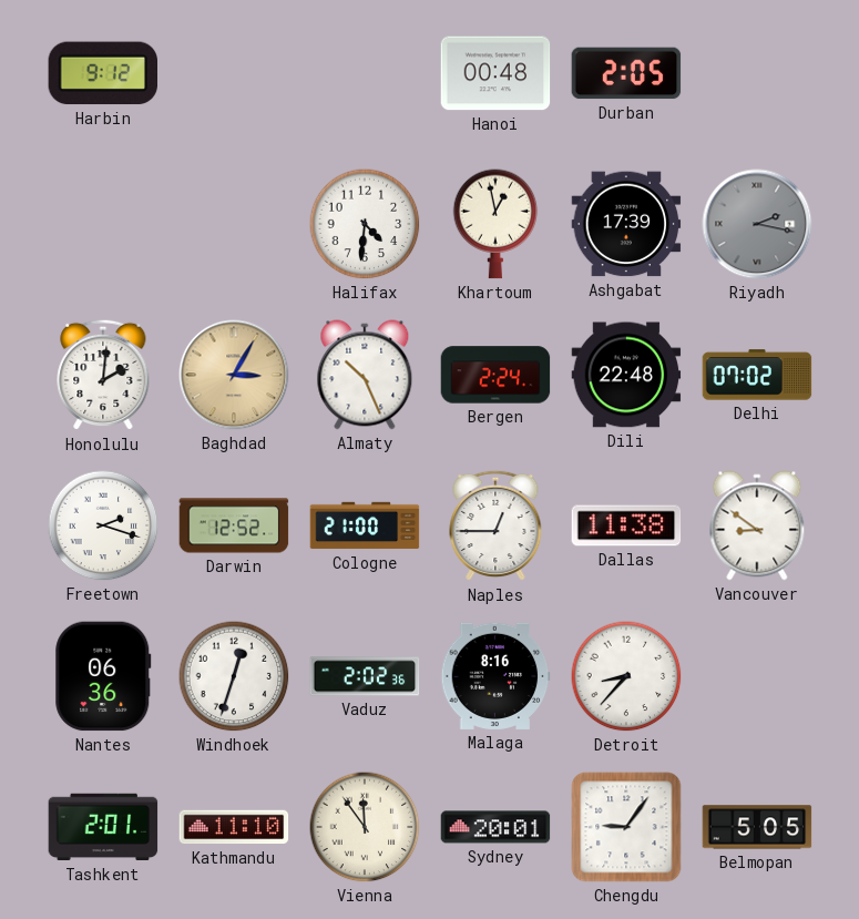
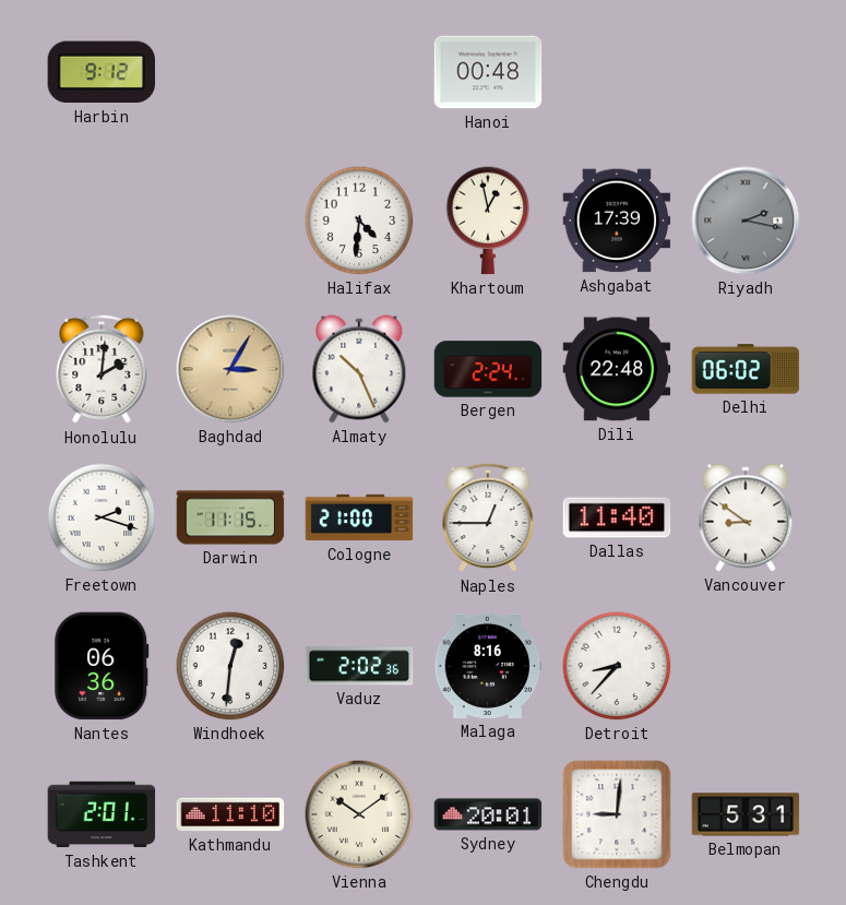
Durban: 2:05 -> none
Delhi: 07:02 -> 06:02
Darwin: 12:52 -> 11:15
Dallas: 11:38 -> 11:40
Windhoek: 12:33 -> 12:31
Vienna: 11:54 -> 10:09
Chengdu: 9:06 -> 9:01
Belmopan: 5:05 -> 5:31
